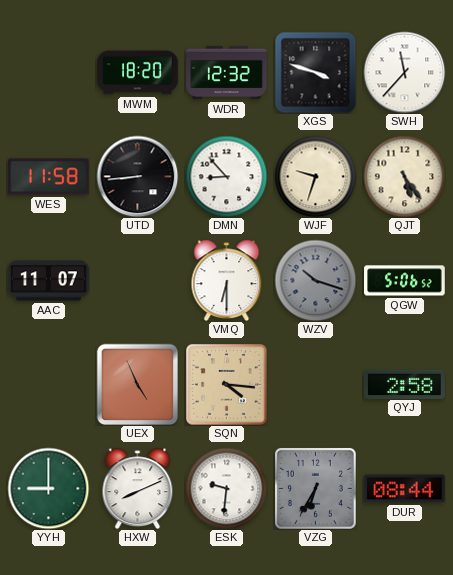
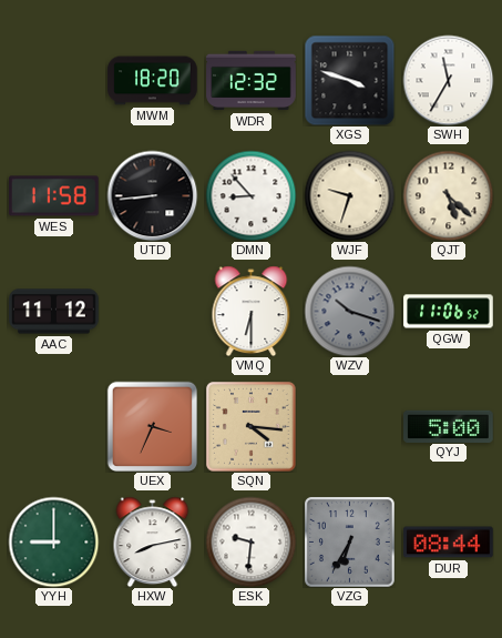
SWH: 11:37 -> 11:35
QJT: 5:24 -> 5:22
AAC: 11:07 -> 11:12
QGW: 5:06 -> 11:06
UEX: 4:56 -> 3:34
QYJ: 2:58 -> 5:00
HXW: 8:11 -> 8:13
